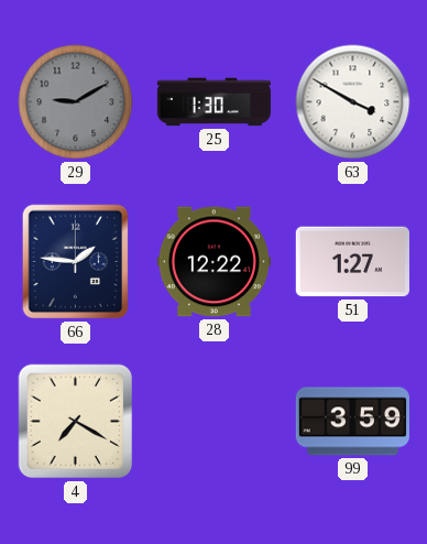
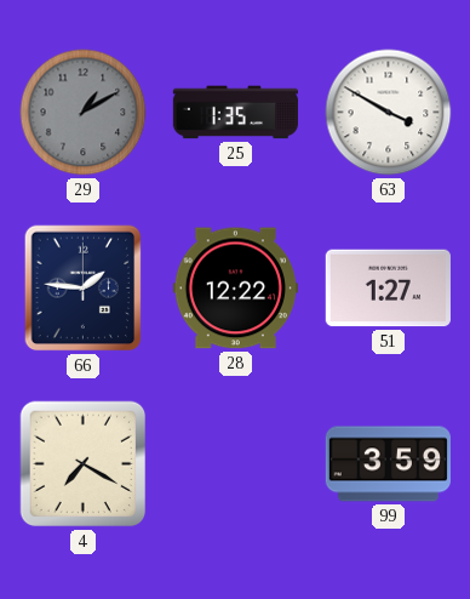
29: 9:10 -> 1:10
25: 1:30 -> 1:35
